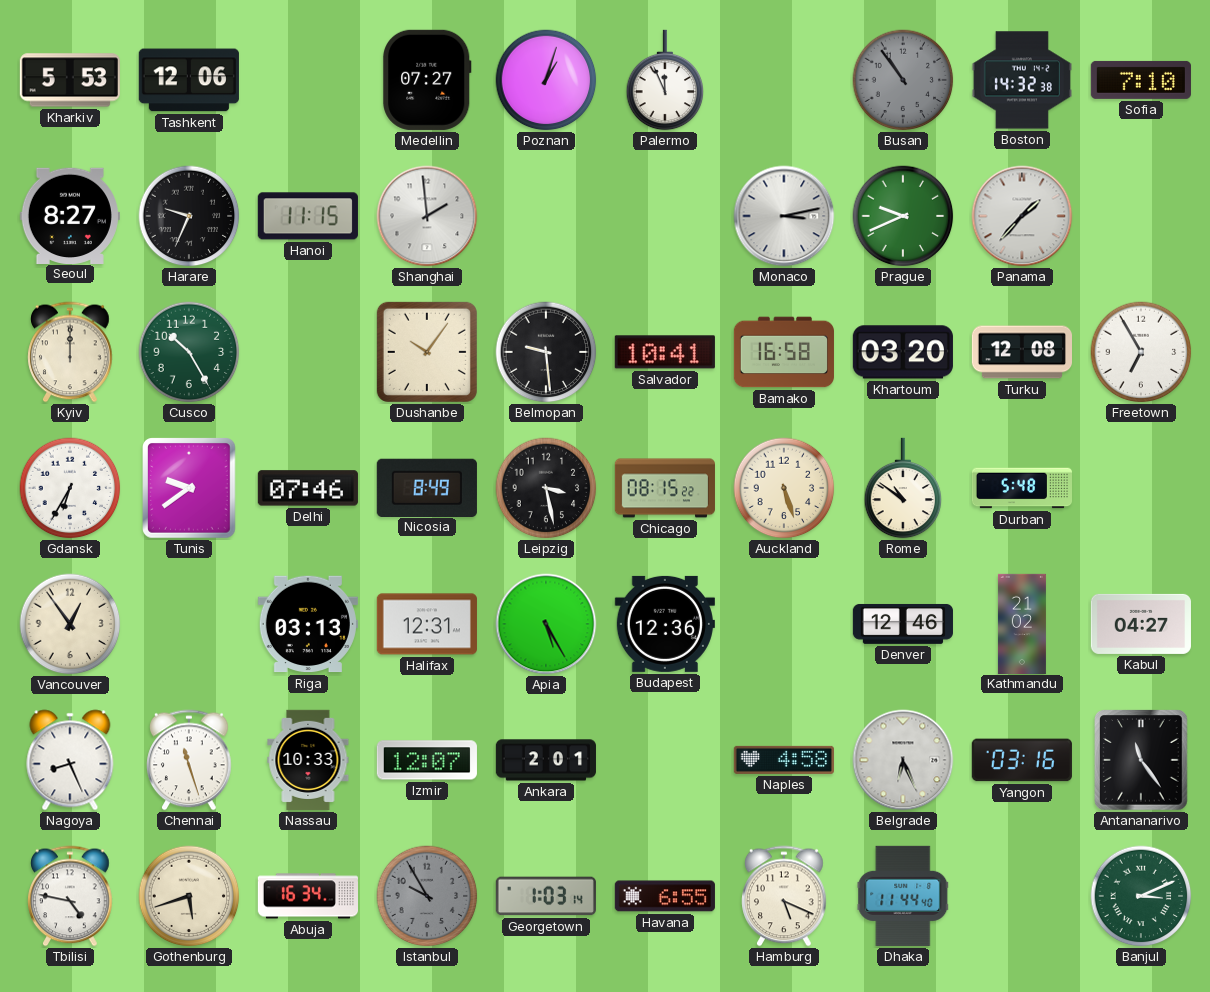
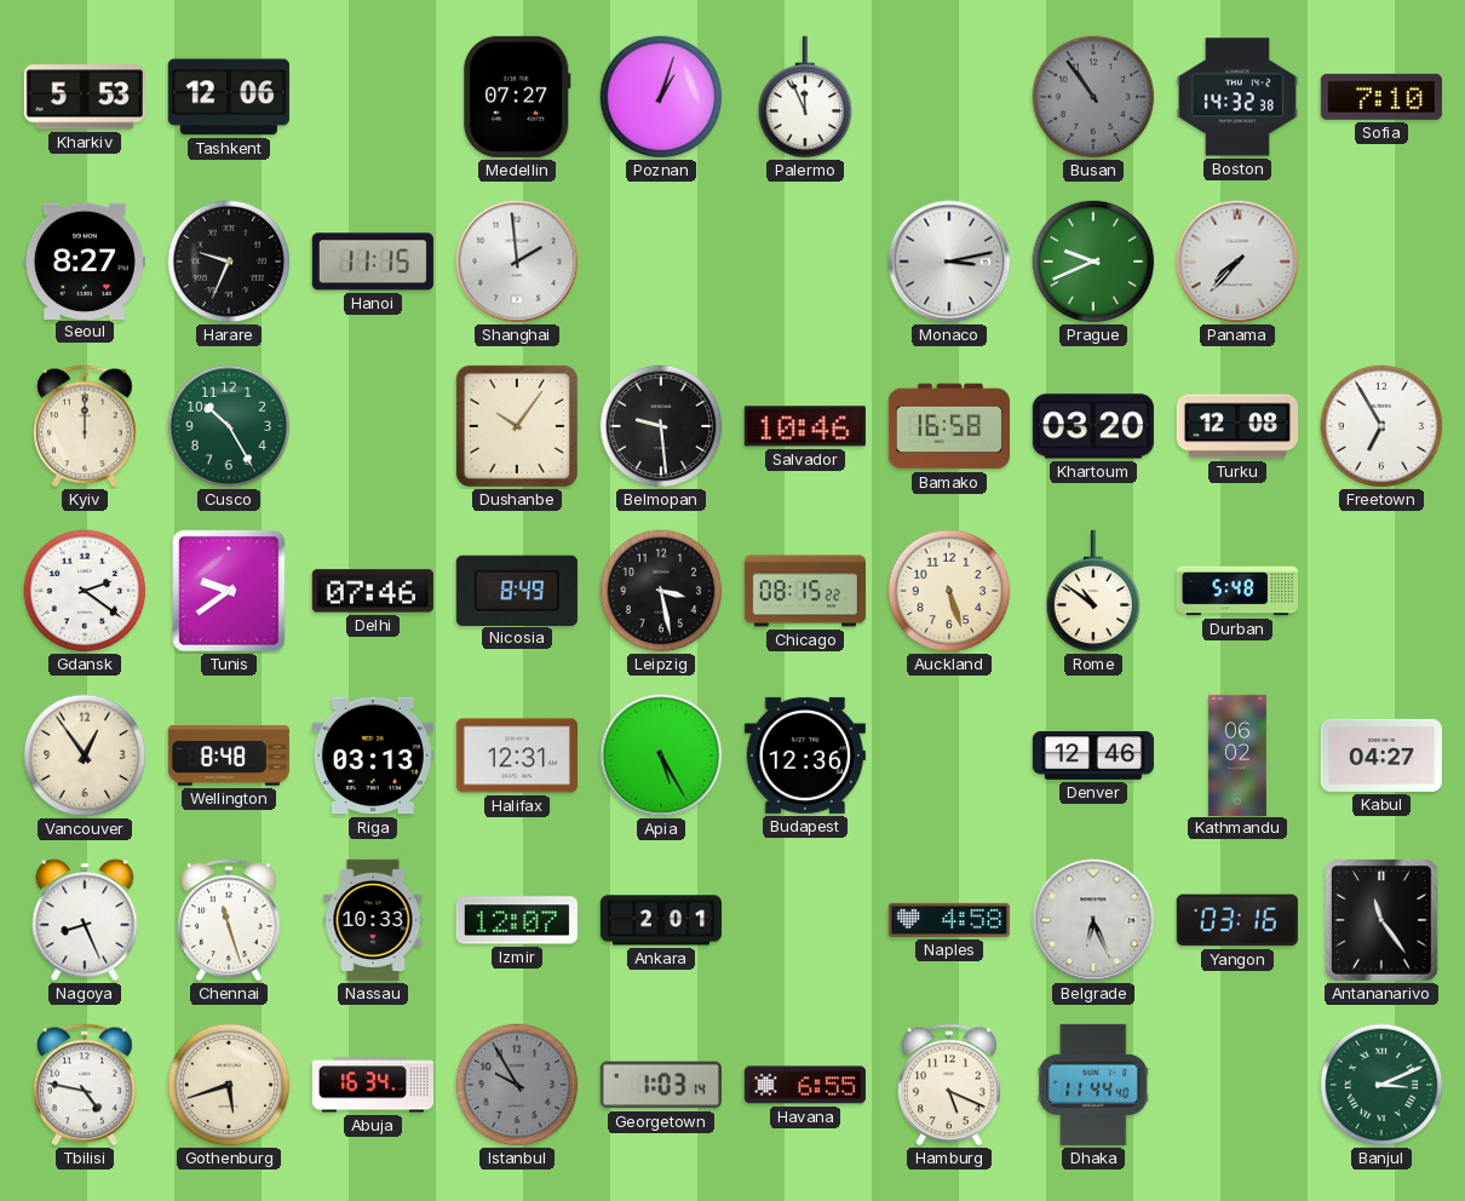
Panama: 1:37 -> 7:37
Salvador: 10:41 -> 10:46
Gdansk: 6:35 -> 2:21
Wellington: none -> 8:48
Kathmandu: 21:02 -> 06:02
